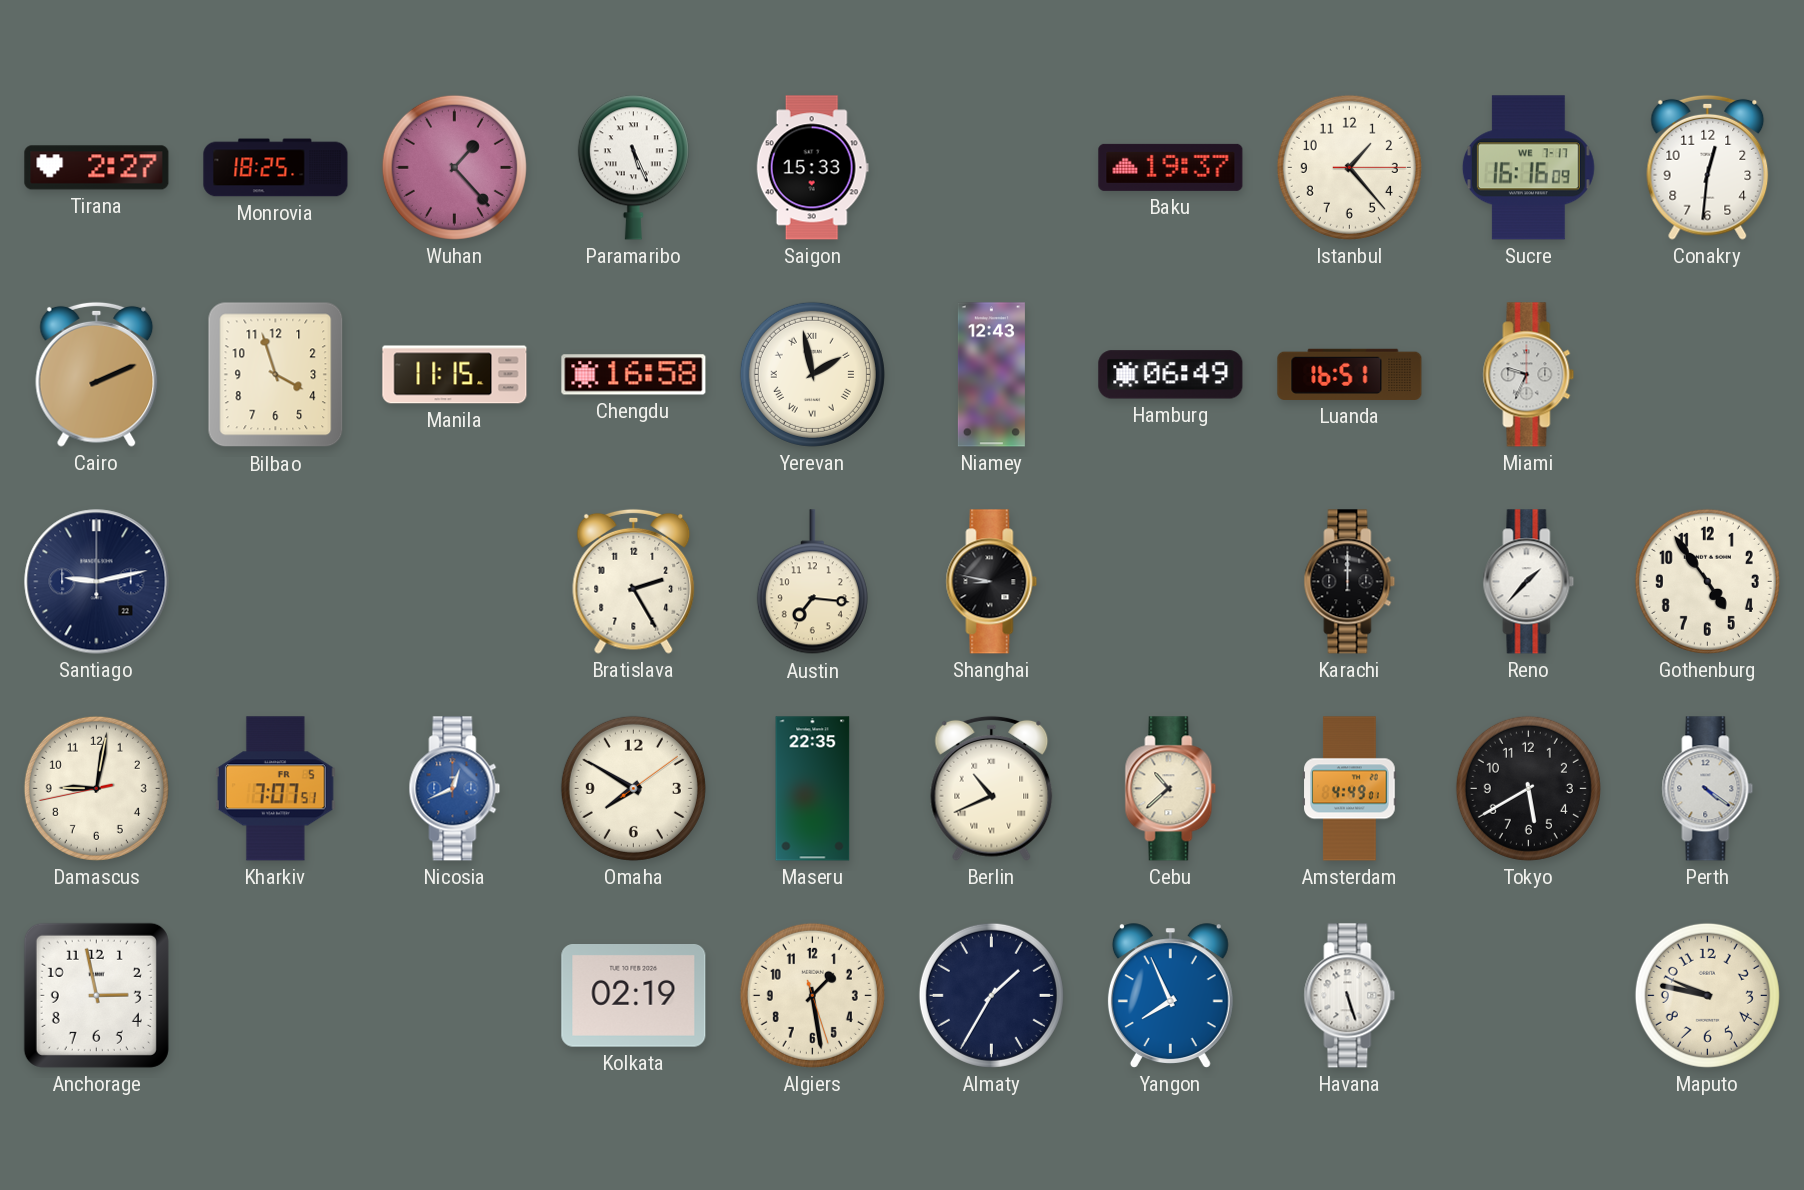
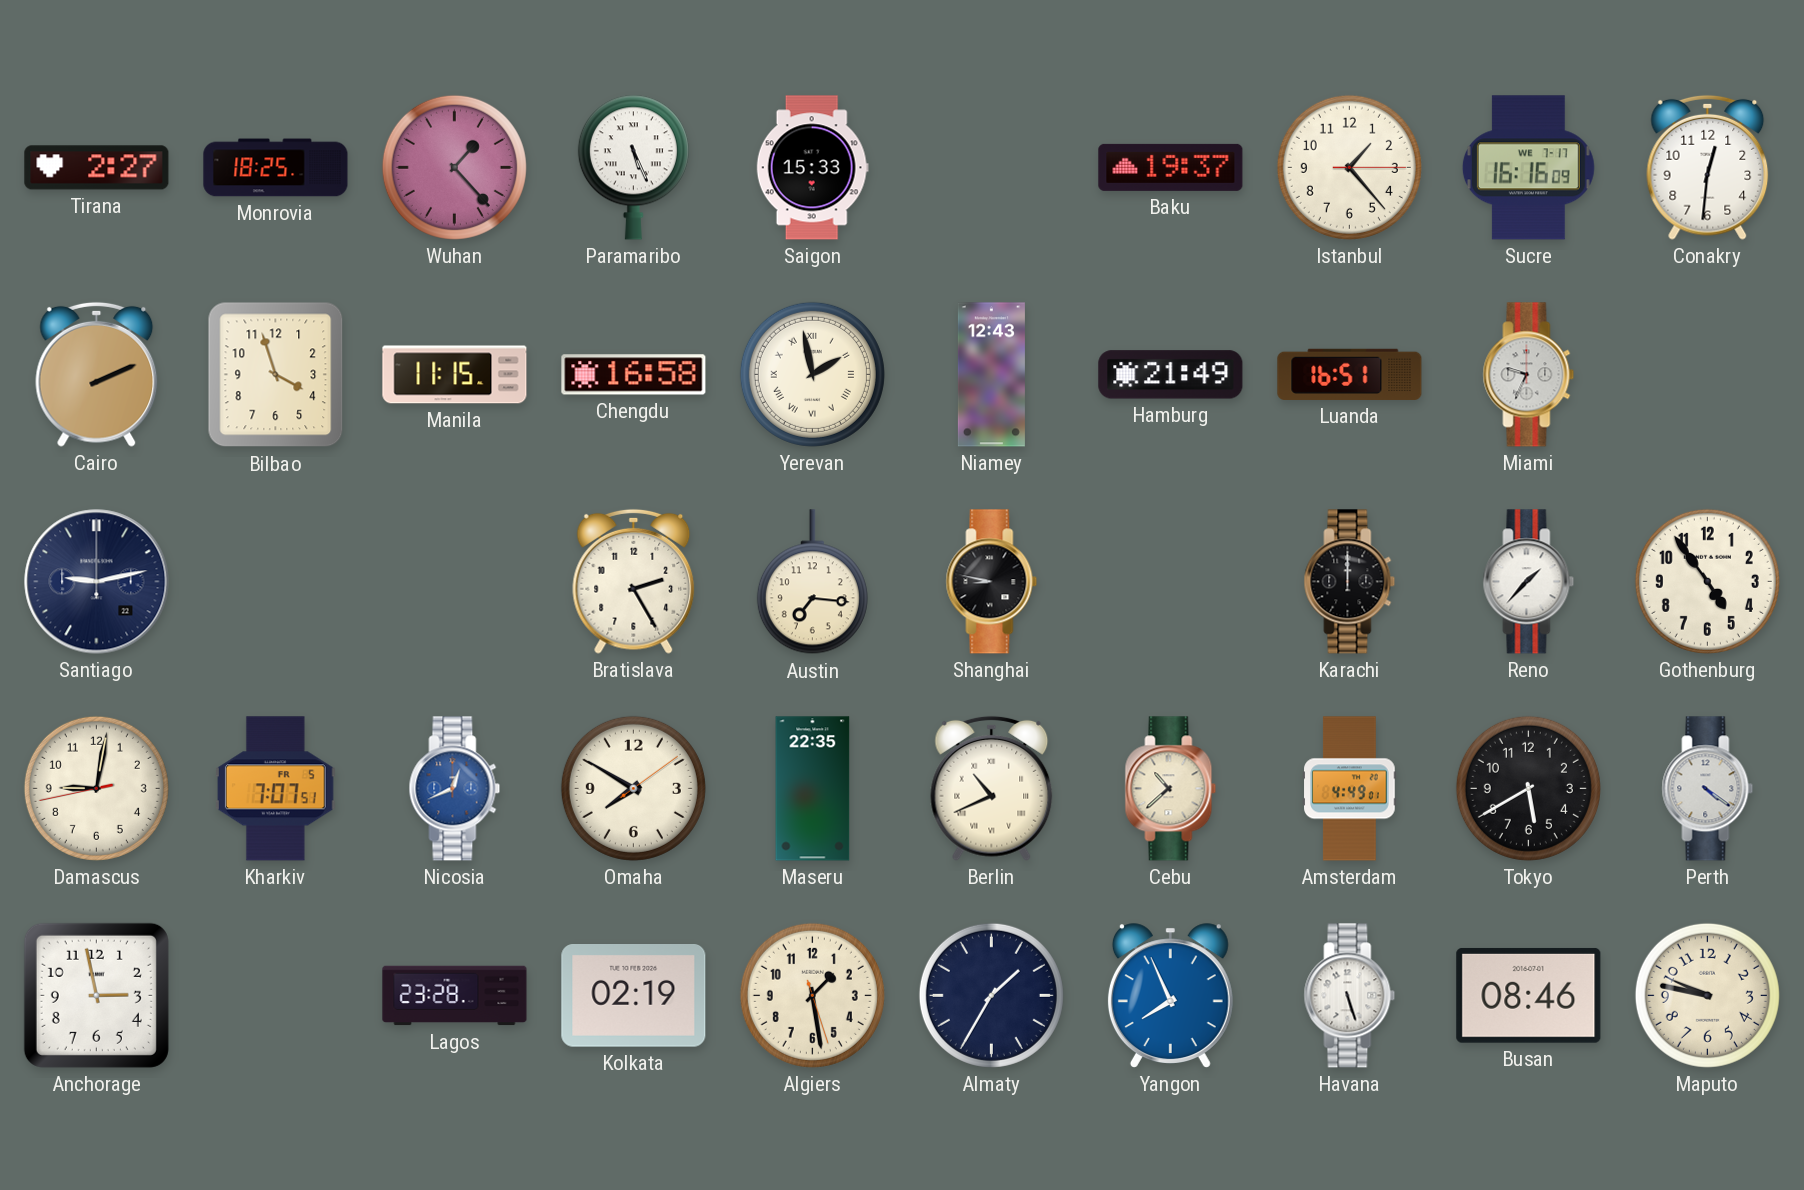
Hamburg: 06:49 -> 21:49
Lagos: none -> 23:28
Busan: none -> 08:46
